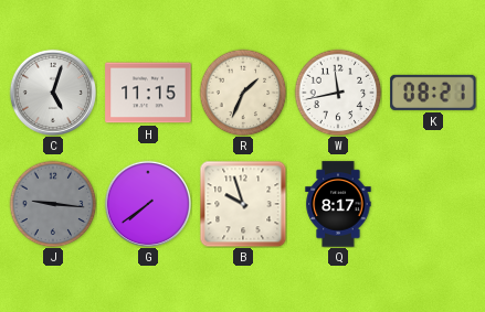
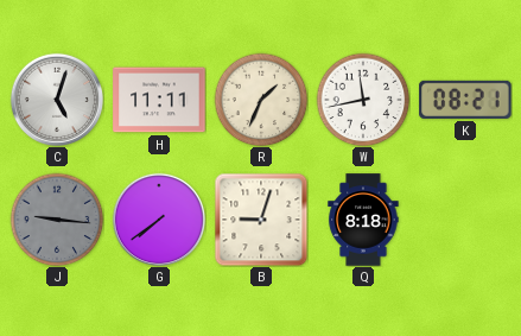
H: 11:15 -> 11:11
B: 9:57 -> 9:03
Q: 8:17 -> 8:18
